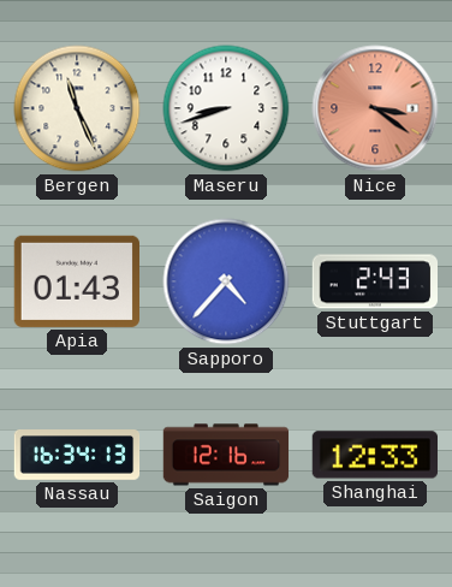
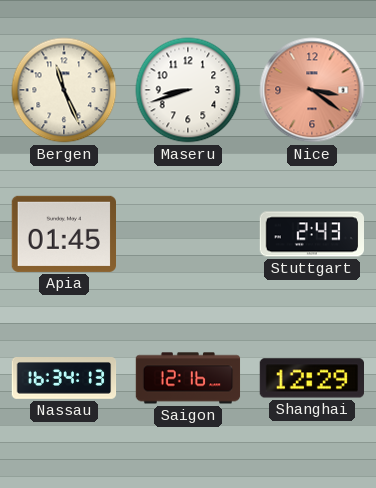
Apia: 01:43 -> 01:45
Sapporo: 4:37 -> none
Shanghai: 12:33 -> 12:29
